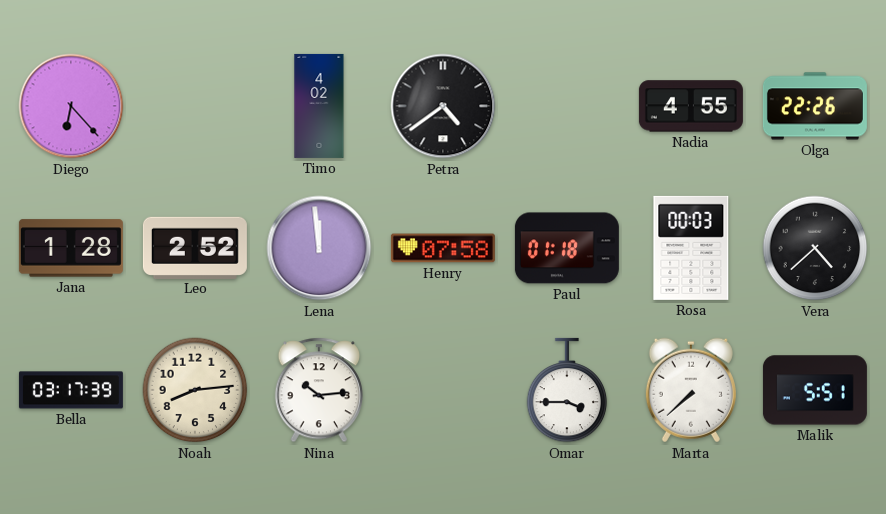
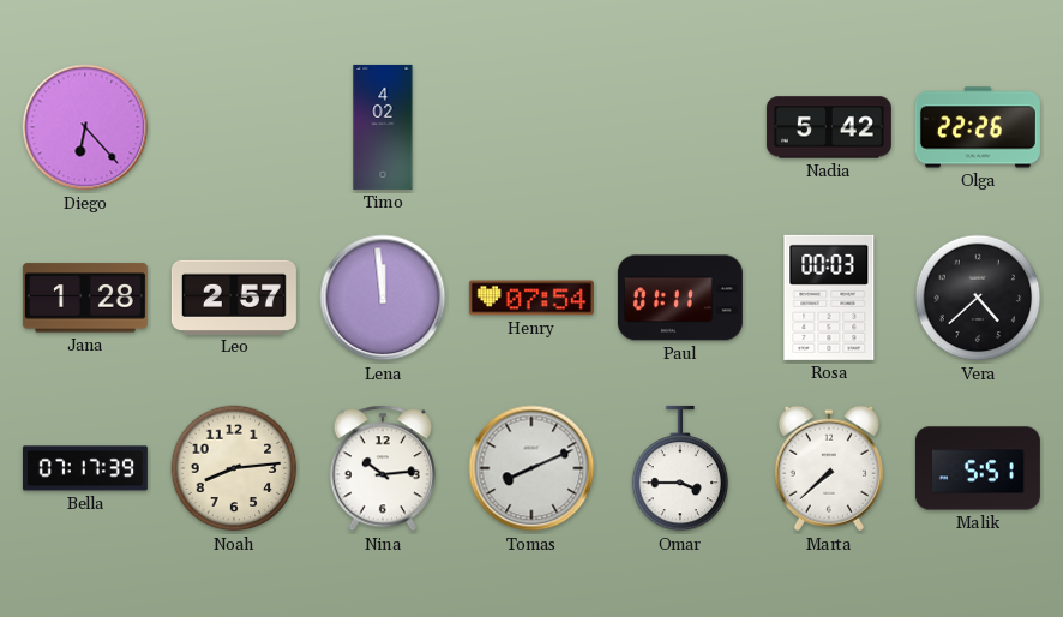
Petra: 4:39 -> none
Nadia: 4:55 -> 5:42
Leo: 2:52 -> 2:57
Henry: 07:58 -> 07:54
Paul: 01:18 -> 01:11
Bella: 03:17 -> 07:17
Tomas: none -> 8:11
